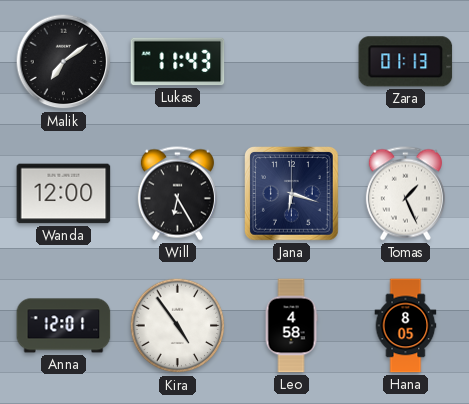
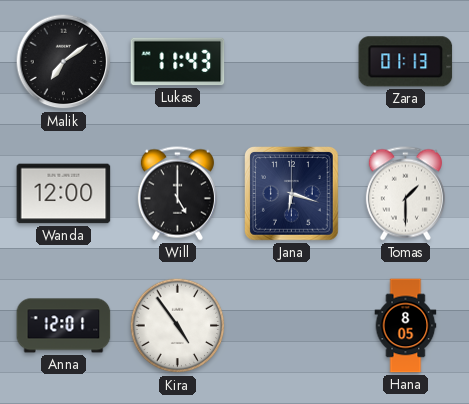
Will: 6:25 -> 5:00
Tomas: 1:26 -> 1:30
Leo: 4:58 -> none
